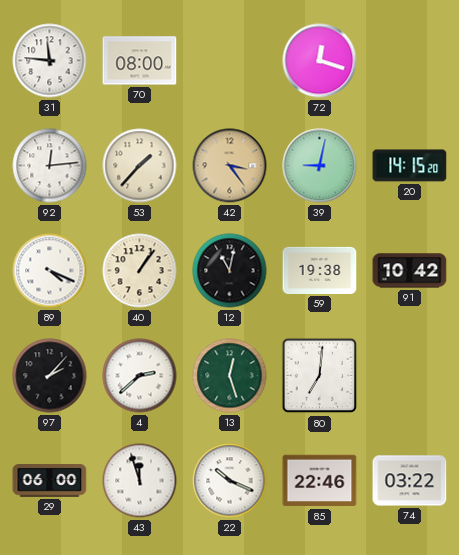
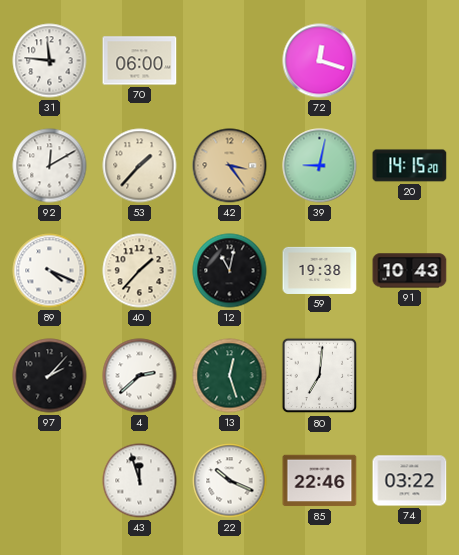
70: 08:00 -> 06:00
92: 12:14 -> 12:10
40: 1:06 -> 1:37
91: 10:42 -> 10:43
29: 06:00 -> none
